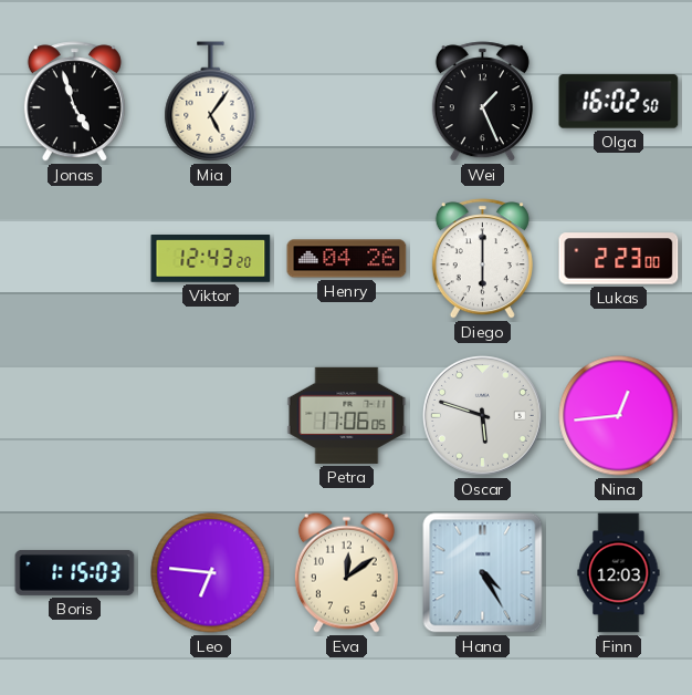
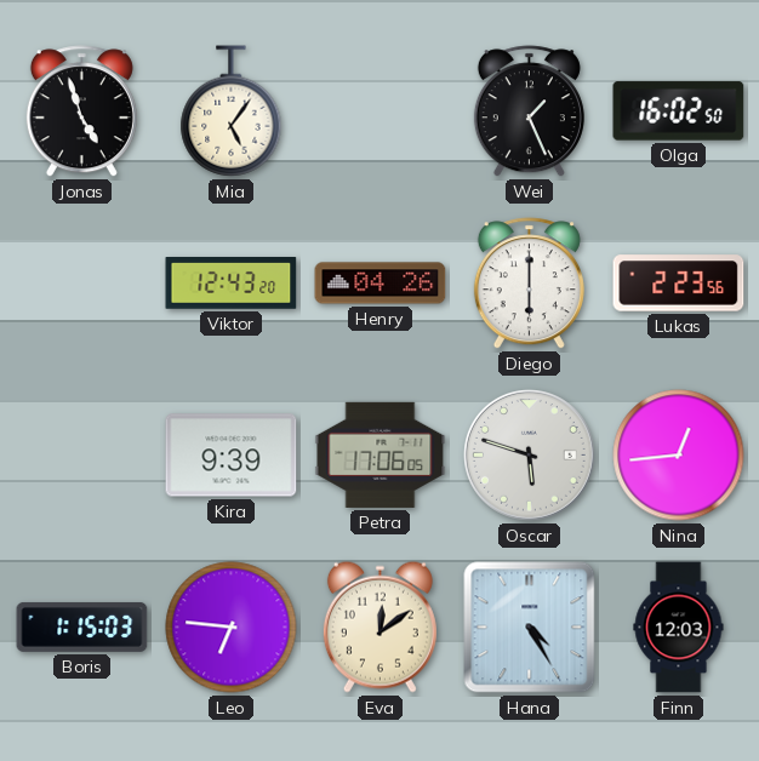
Lukas: 2:23:00 -> 2:23:56
Kira: none -> 9:39
